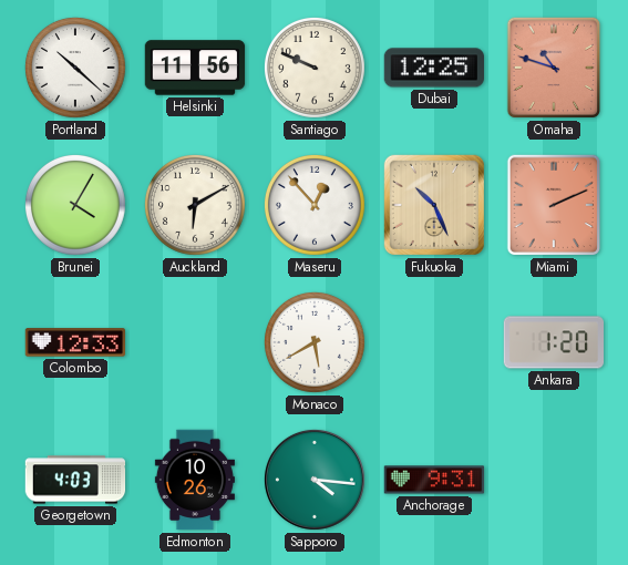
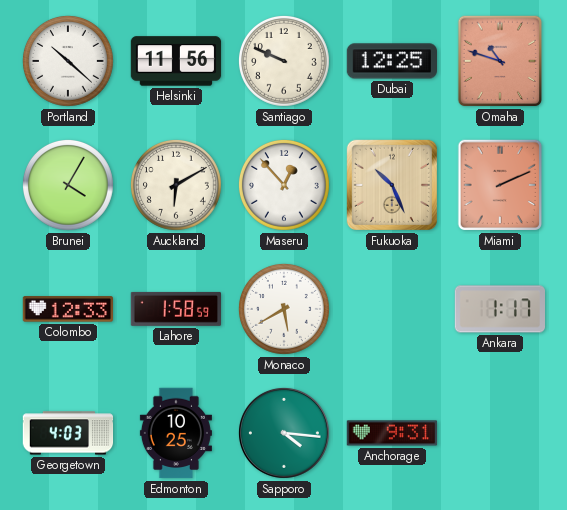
Lahore: none -> 1:58
Ankara: 1:20 -> 1:17
Edmonton: 10:26 -> 10:25
